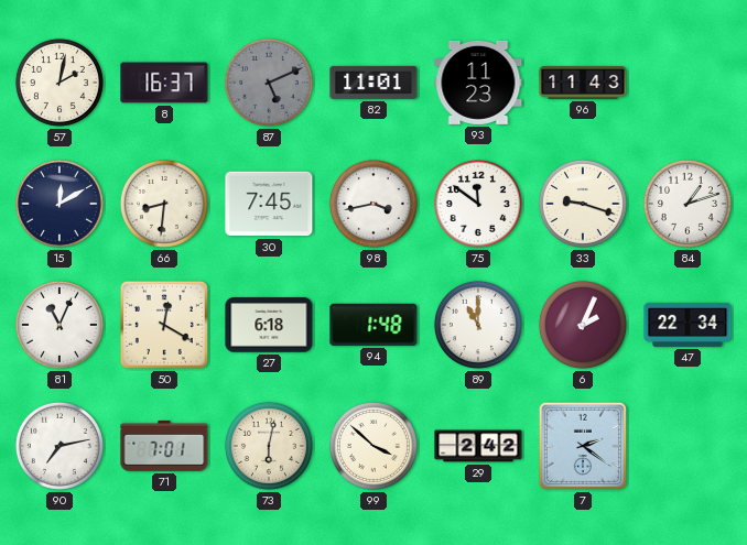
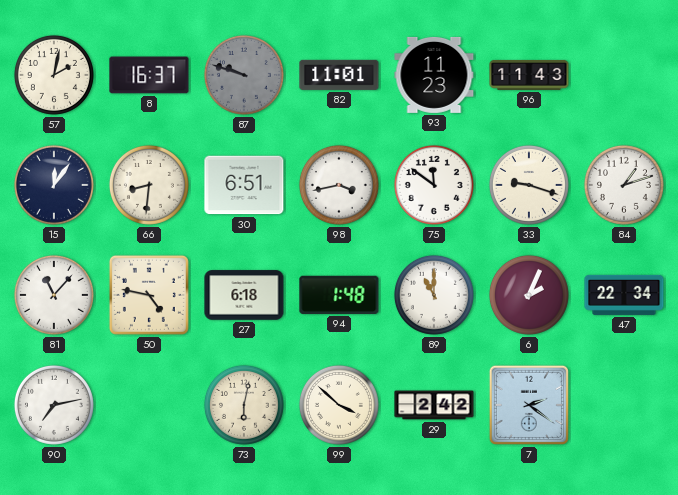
87: 5:11 -> 9:48
15: 12:10 -> 12:06
30: 7:45 -> 6:51
81: 11:04 -> 11:07
50: 12:20 -> 4:47
71: 7:01 -> none
